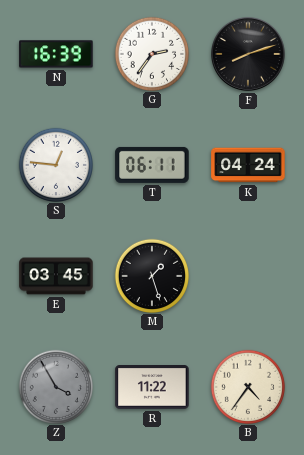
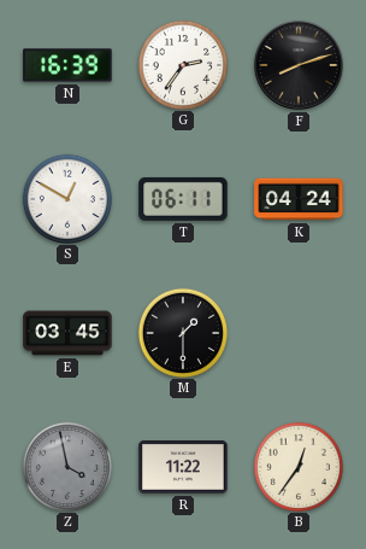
S: 12:46 -> 12:50
M: 1:27 -> 1:30
Z: 3:55 -> 3:58
B: 4:36 -> 12:36
